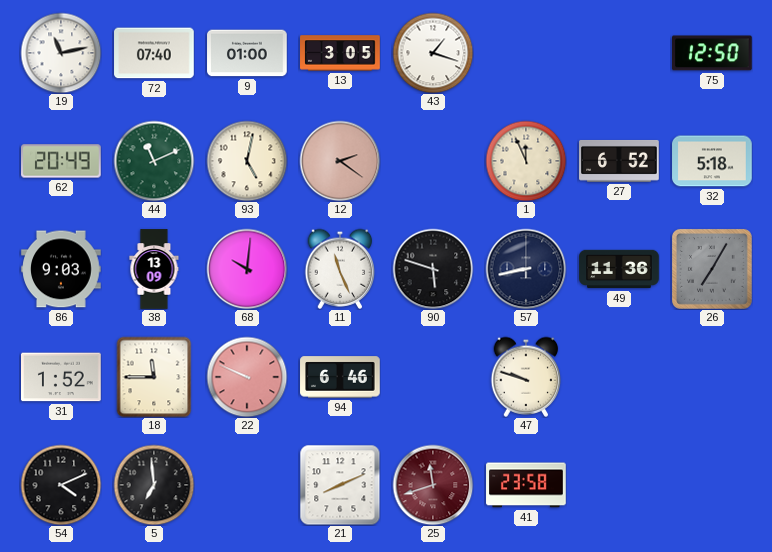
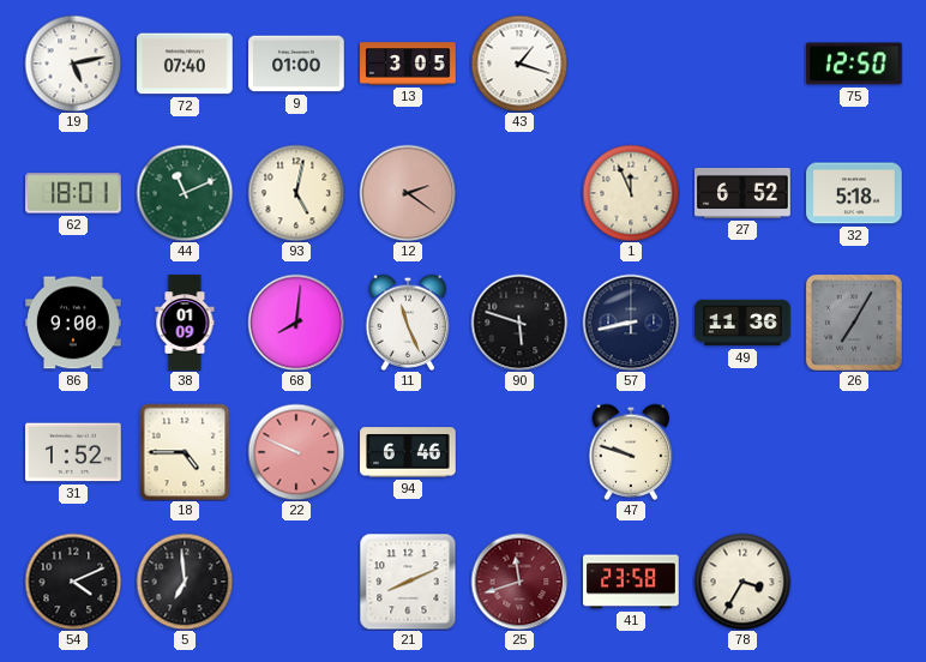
19: 11:13 -> 5:13
62: 20:49 -> 18:01
86: 9:03 -> 9:00
38: 13:09 -> 01:09
68: 10:01 -> 8:01
18: 11:45 -> 4:45
78: none -> 3:35
